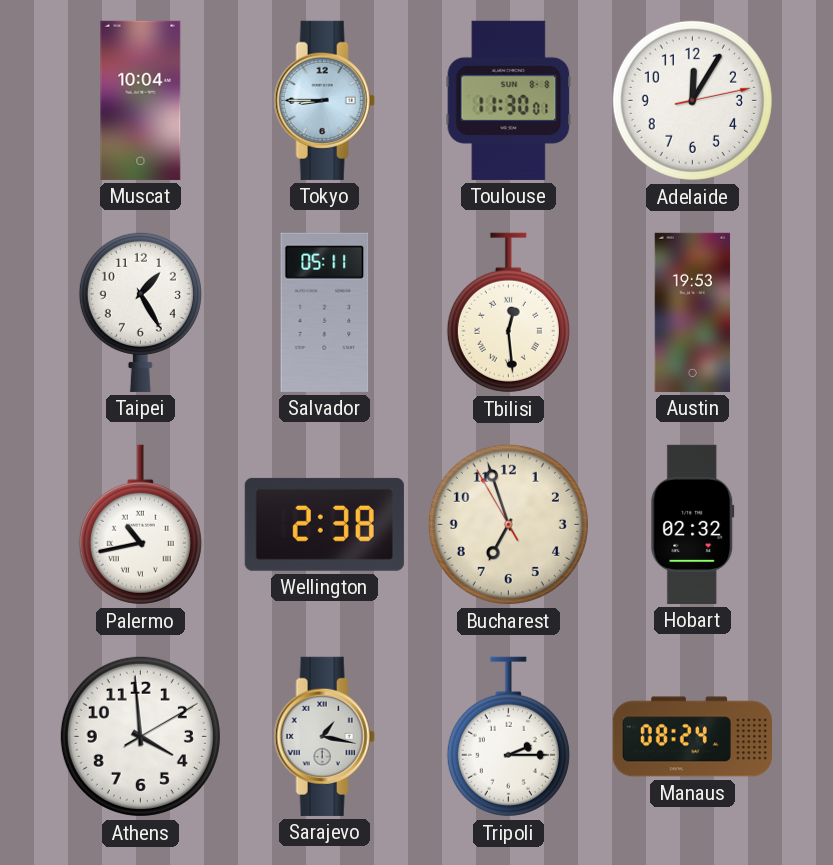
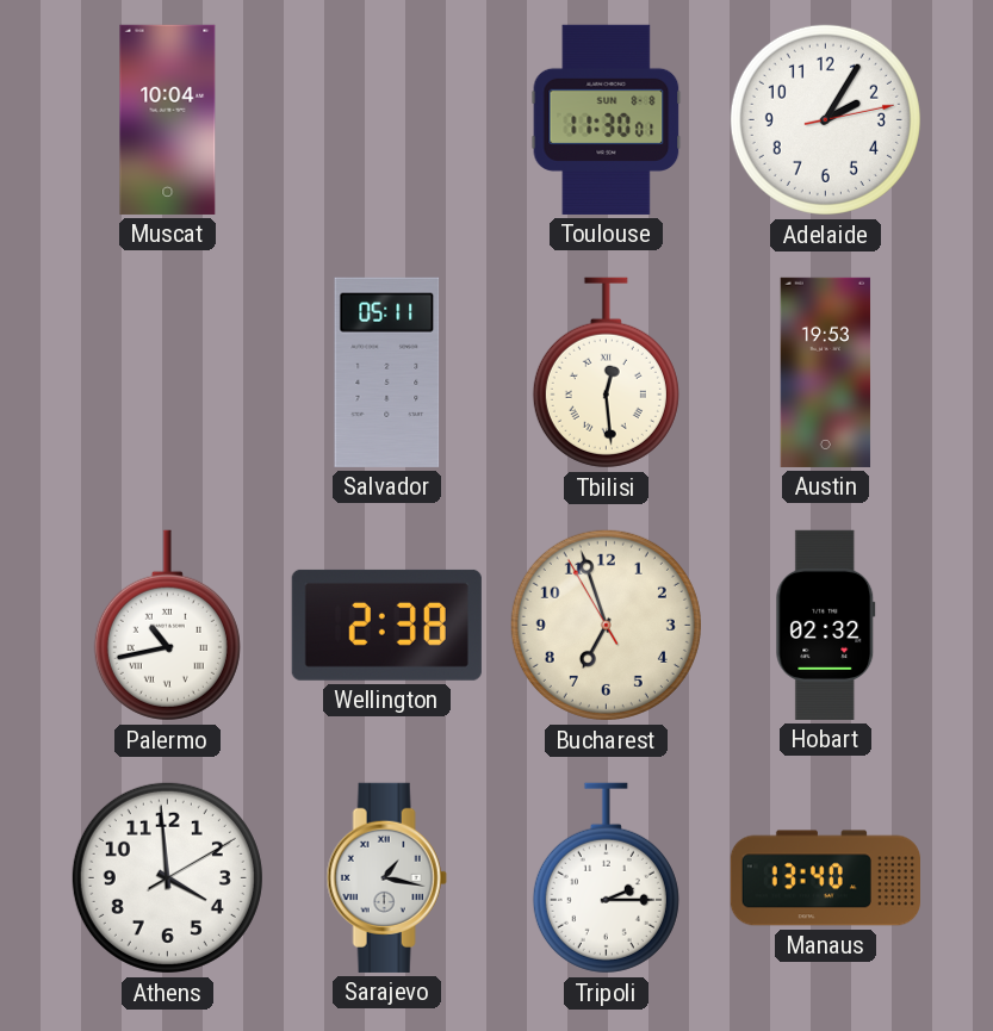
Tokyo: 8:45 -> none
Adelaide: 12:05 -> 2:05
Taipei: 1:25 -> none
Manaus: 08:24 -> 13:40
